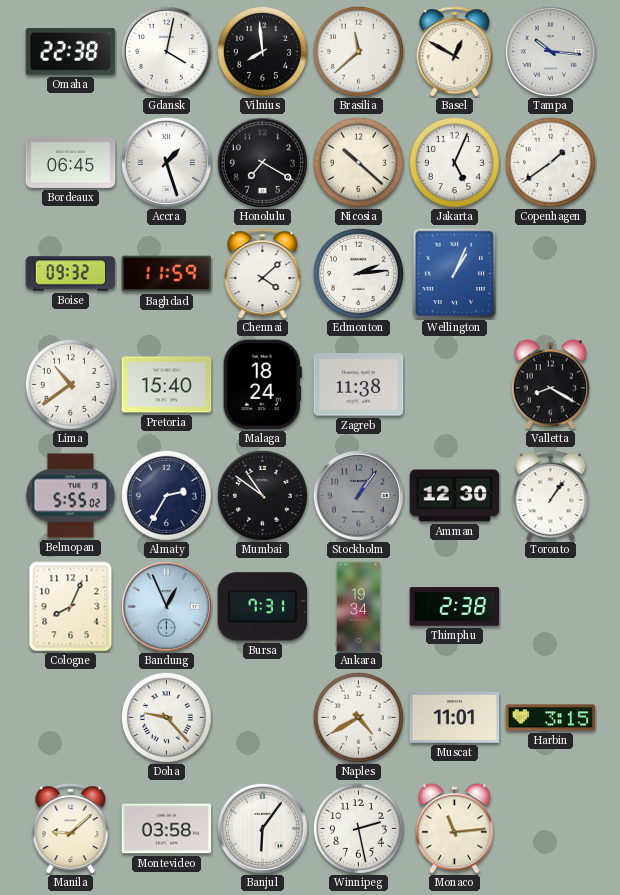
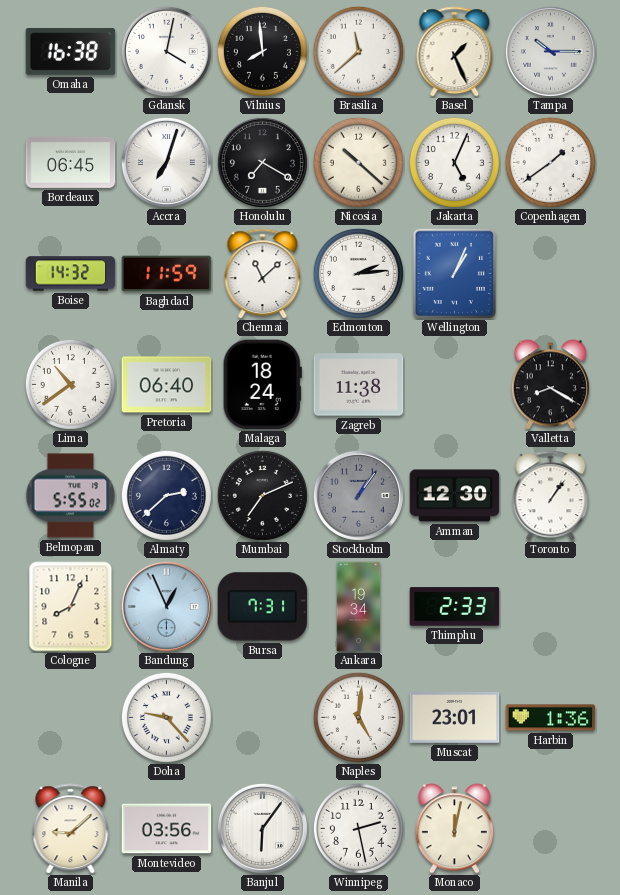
Omaha: 22:38 -> 16:38
Basel: 12:50 -> 1:26
Tampa: 10:16 -> 10:15
Accra: 1:27 -> 7:03
Boise: 09:32 -> 14:32
Chennai: 4:08 -> 11:08
Pretoria: 15:40 -> 06:40
Almaty: 2:35 -> 2:38
Mumbai: 10:51 -> 7:11
Thimphu: 2:38 -> 2:33
Naples: 4:40 -> 5:01
Muscat: 11:01 -> 23:01
Harbin: 3:15 -> 1:36
Montevideo: 03:58 -> 03:56
Monaco: 11:14 -> 12:02
